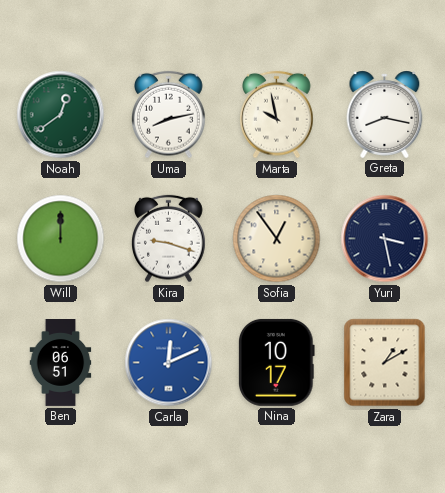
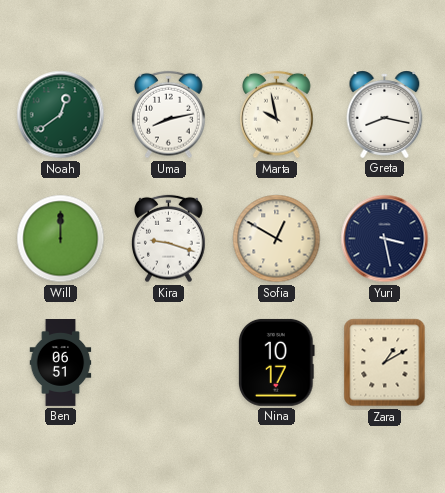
Sofia: 12:54 -> 12:50
Carla: 12:11 -> none
